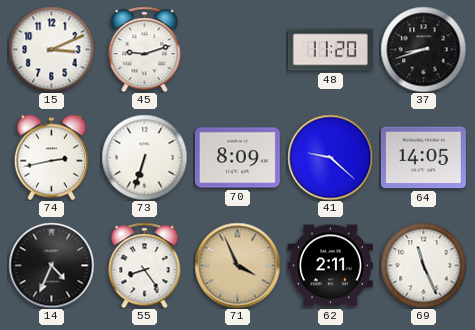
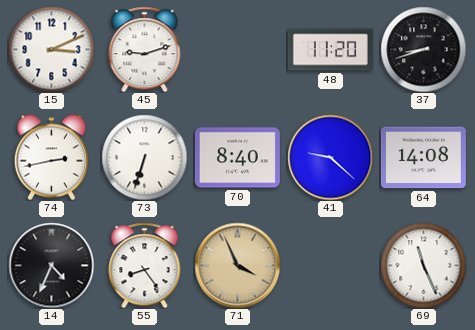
70: 8:09 -> 8:40
64: 14:05 -> 14:08
62: 2:11 -> none
